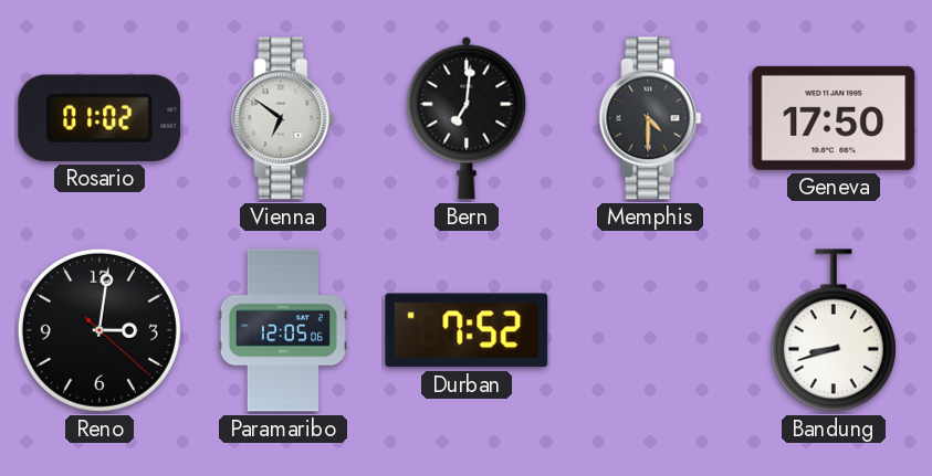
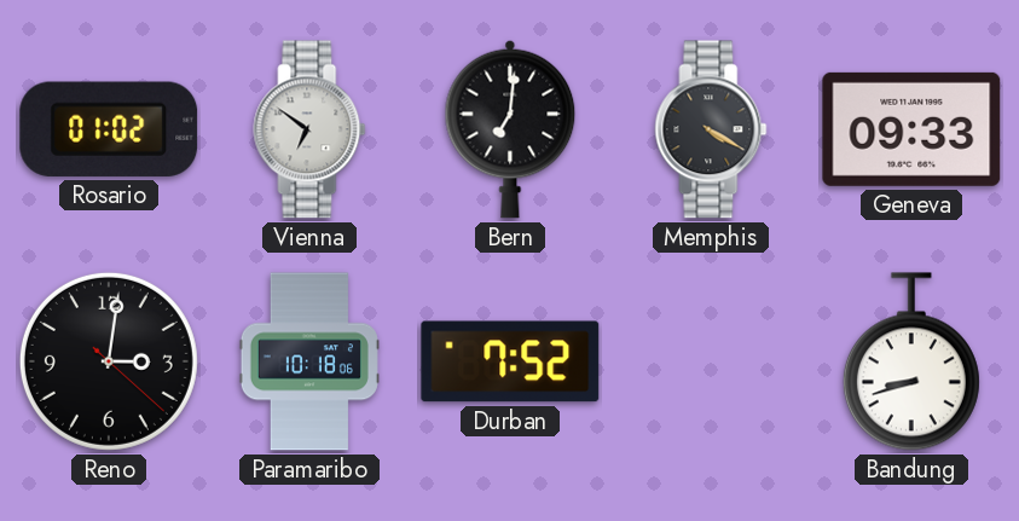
Memphis: 4:30 -> 4:20
Geneva: 17:50 -> 09:33
Paramaribo: 12:05 -> 10:18
